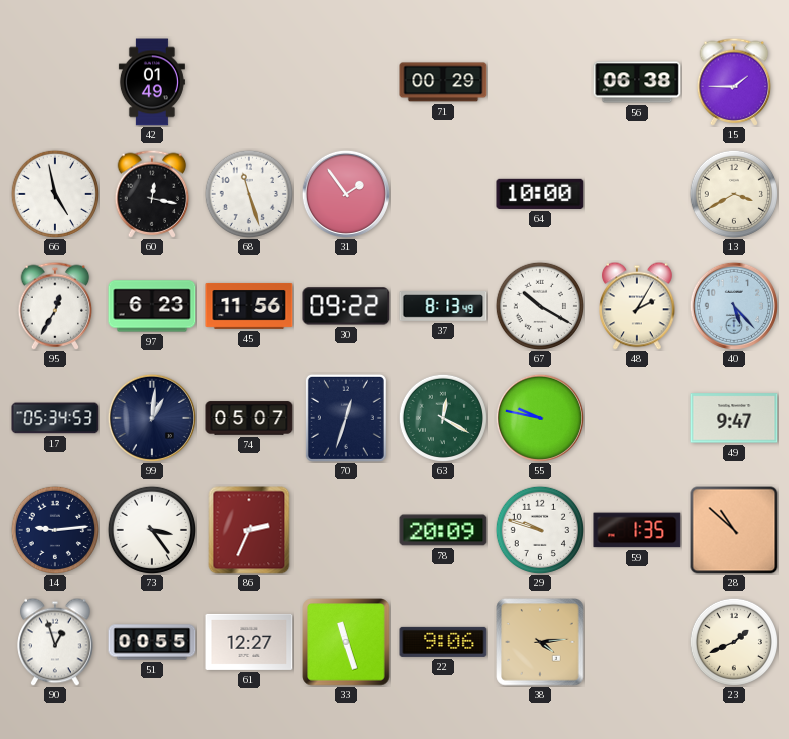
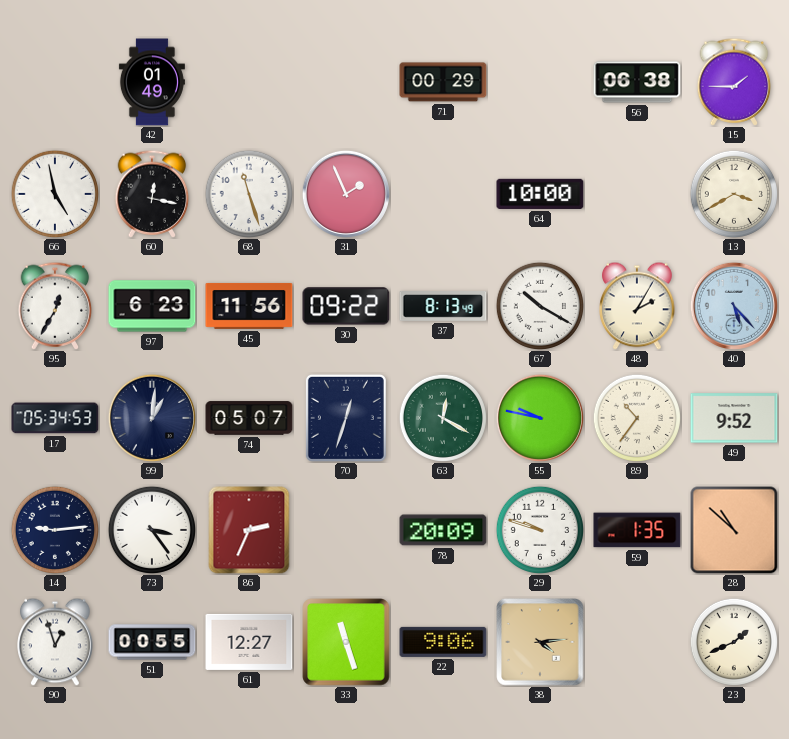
31: 1:54 -> 1:56
89: none -> 10:36
49: 9:47 -> 9:52
